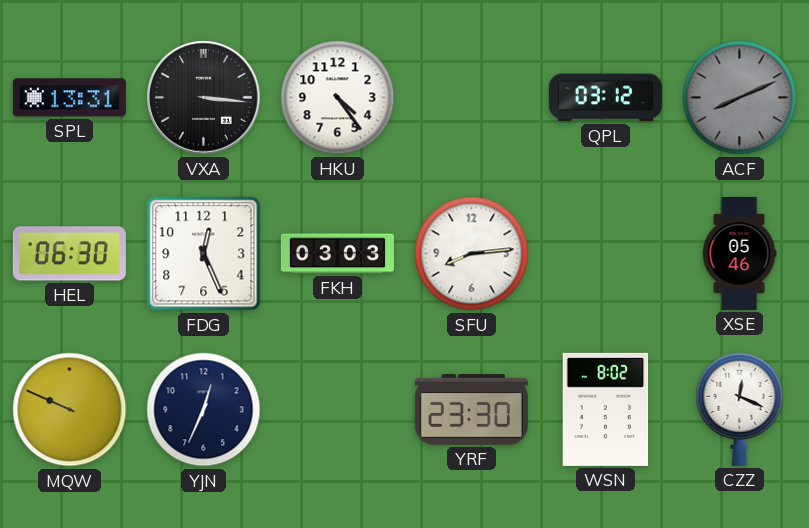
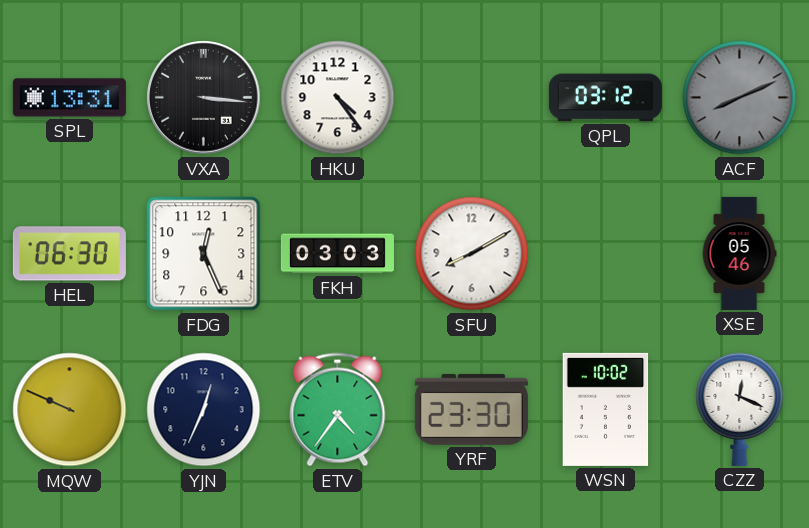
SFU: 8:14 -> 8:10
ETV: none -> 4:36
WSN: 8:02 -> 10:02
